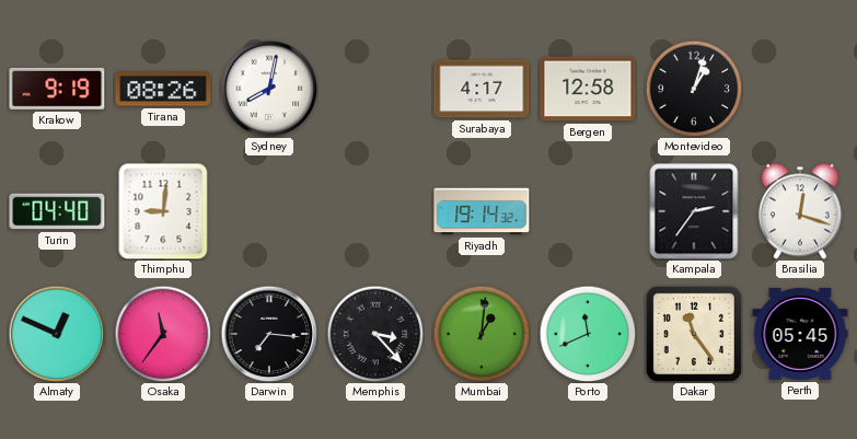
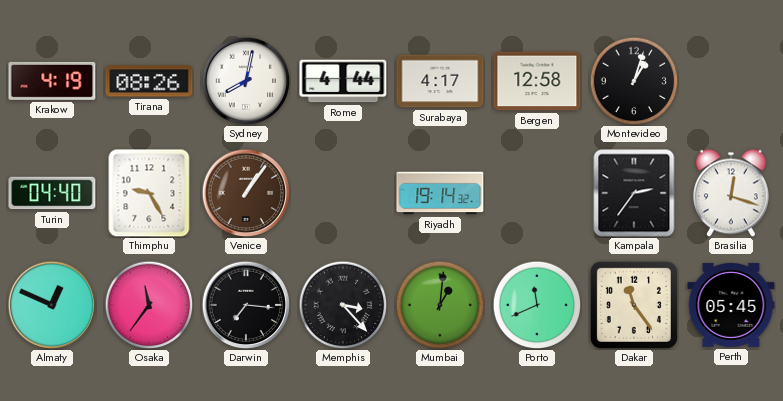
Krakow: 9:19 -> 4:19
Rome: none -> 4:44
Thimphu: 9:01 -> 9:25
Venice: none -> 1:06
